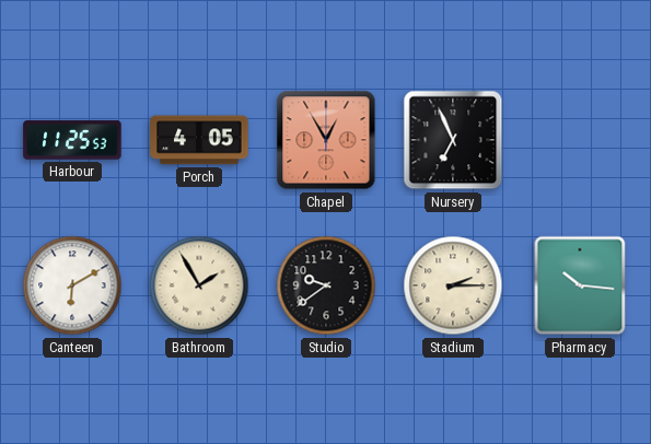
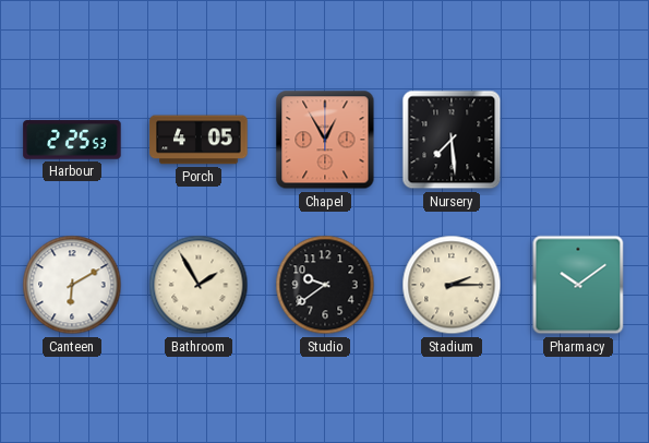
Harbour: 11:25 -> 2:25
Nursery: 6:56 -> 7:29
Pharmacy: 10:16 -> 10:09
